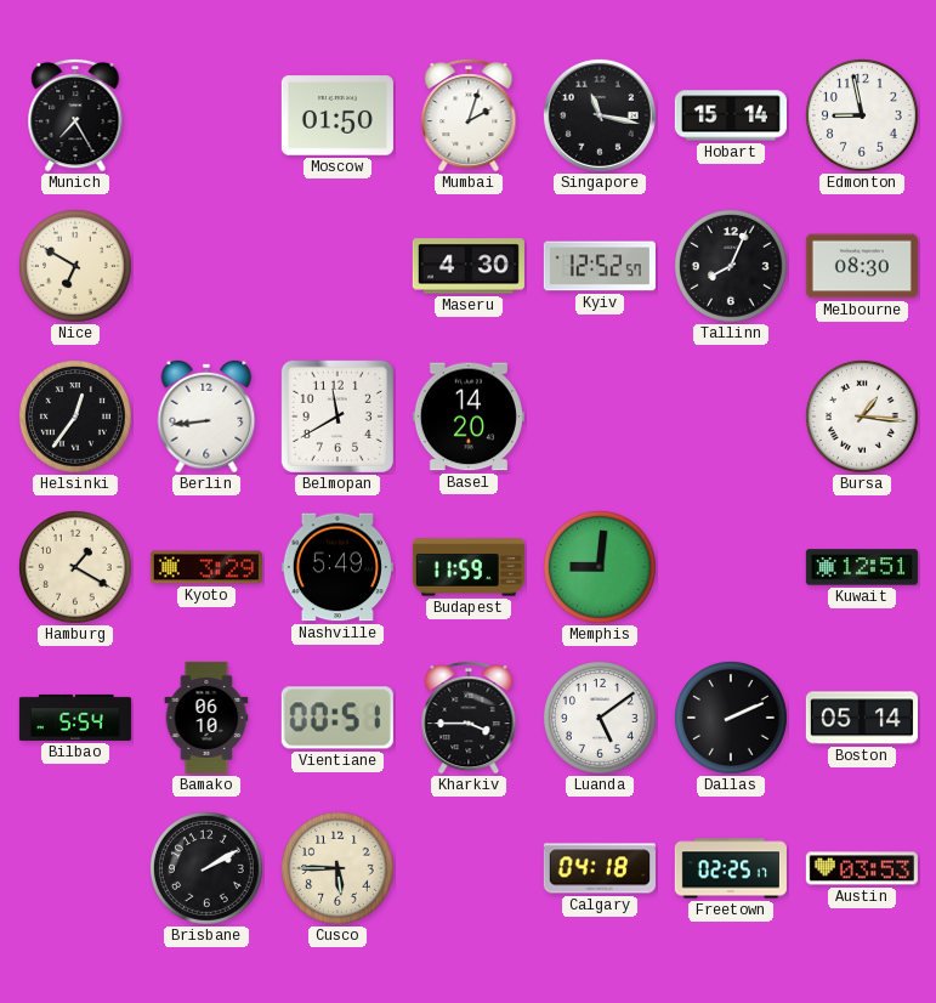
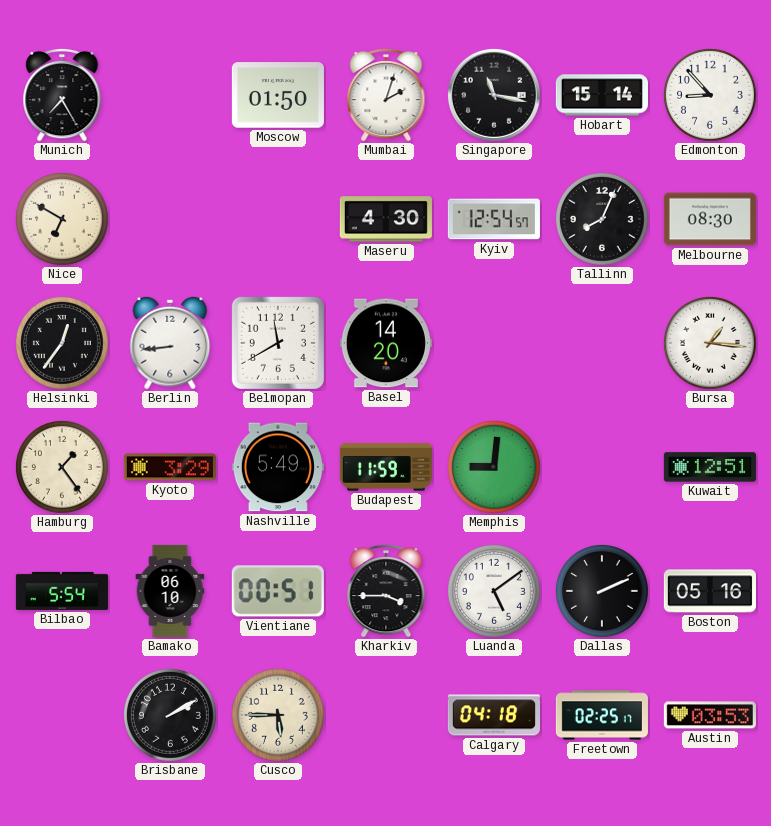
Edmonton: 8:58 -> 8:53
Kyiv: 12:52 -> 12:54
Hamburg: 1:20 -> 1:24
Boston: 05:14 -> 05:16
